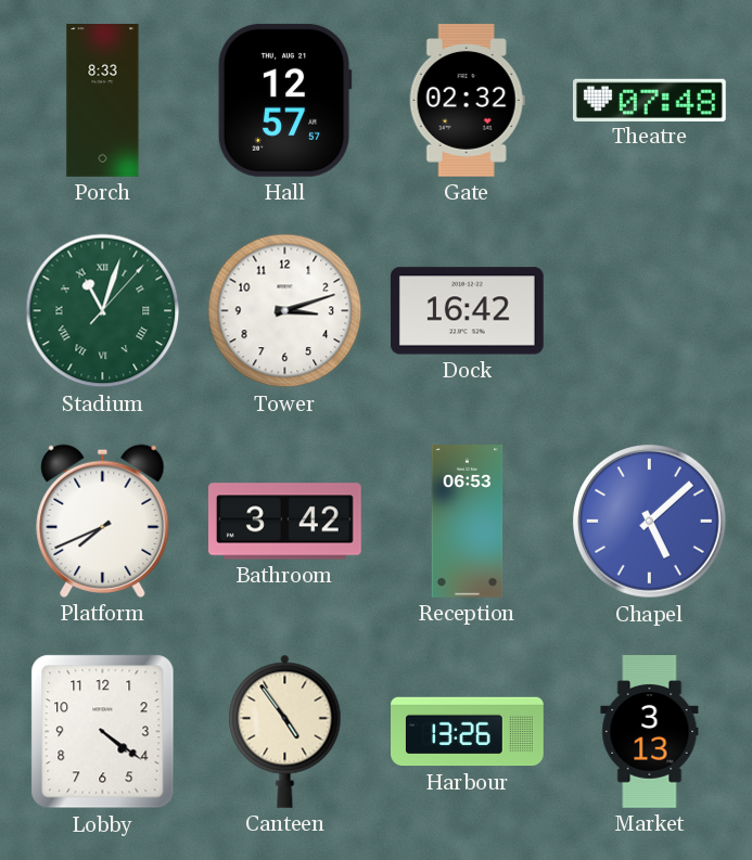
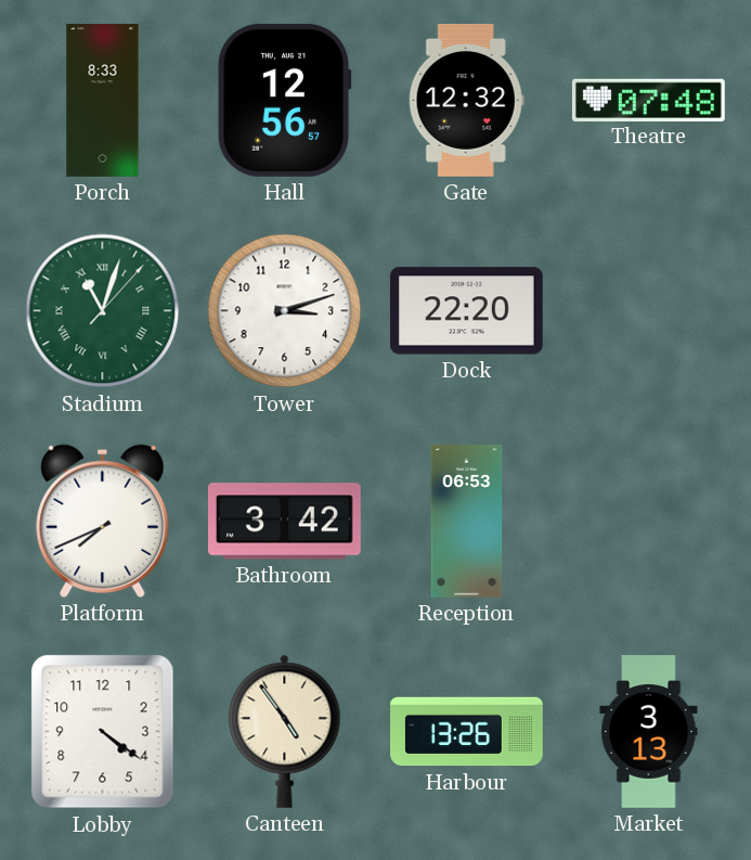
Hall: 12:57 -> 12:56
Gate: 02:32 -> 12:32
Dock: 16:42 -> 22:20
Chapel: 5:08 -> none
